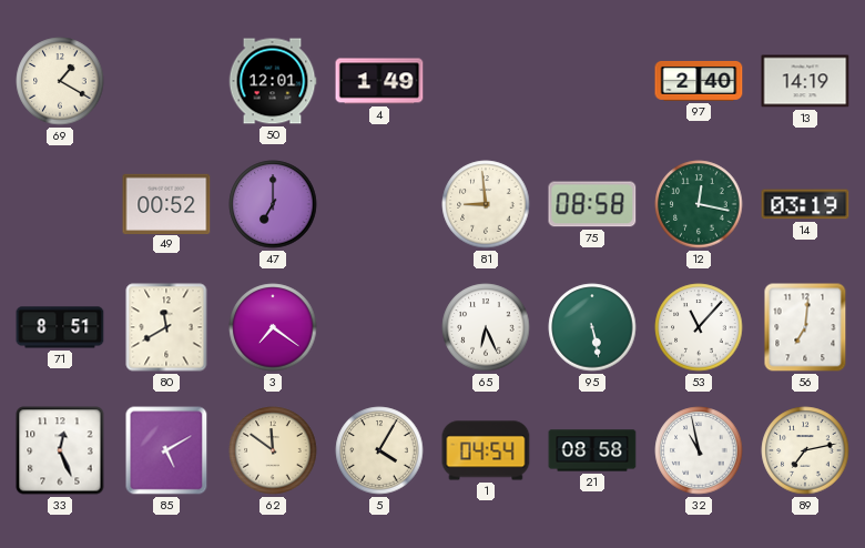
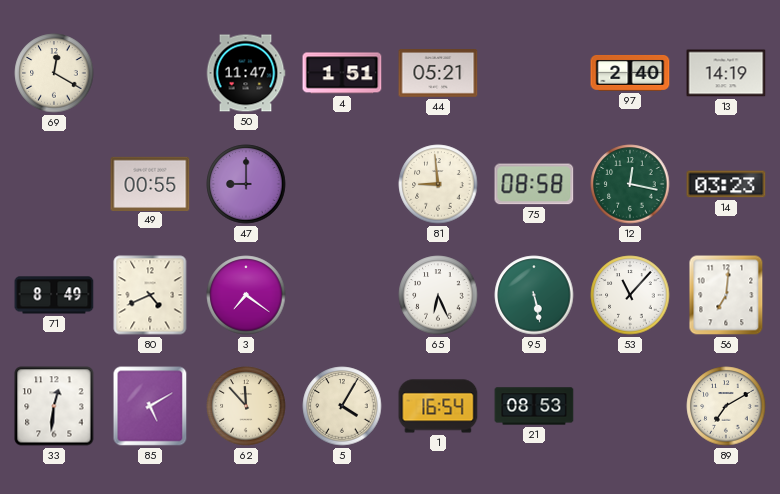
69: 1:20 -> 12:20
50: 12:01 -> 11:47
4: 1:49 -> 1:51
44: none -> 05:21
49: 00:52 -> 00:55
47: 7:00 -> 9:00
14: 03:19 -> 03:23
71: 8:51 -> 8:49
80: 11:40 -> 4:41
33: 12:26 -> 12:31
62: 11:51 -> 11:53
1: 04:54 -> 16:54
21: 08:58 -> 08:53
32: 10:58 -> none
89: 7:13 -> 7:10
